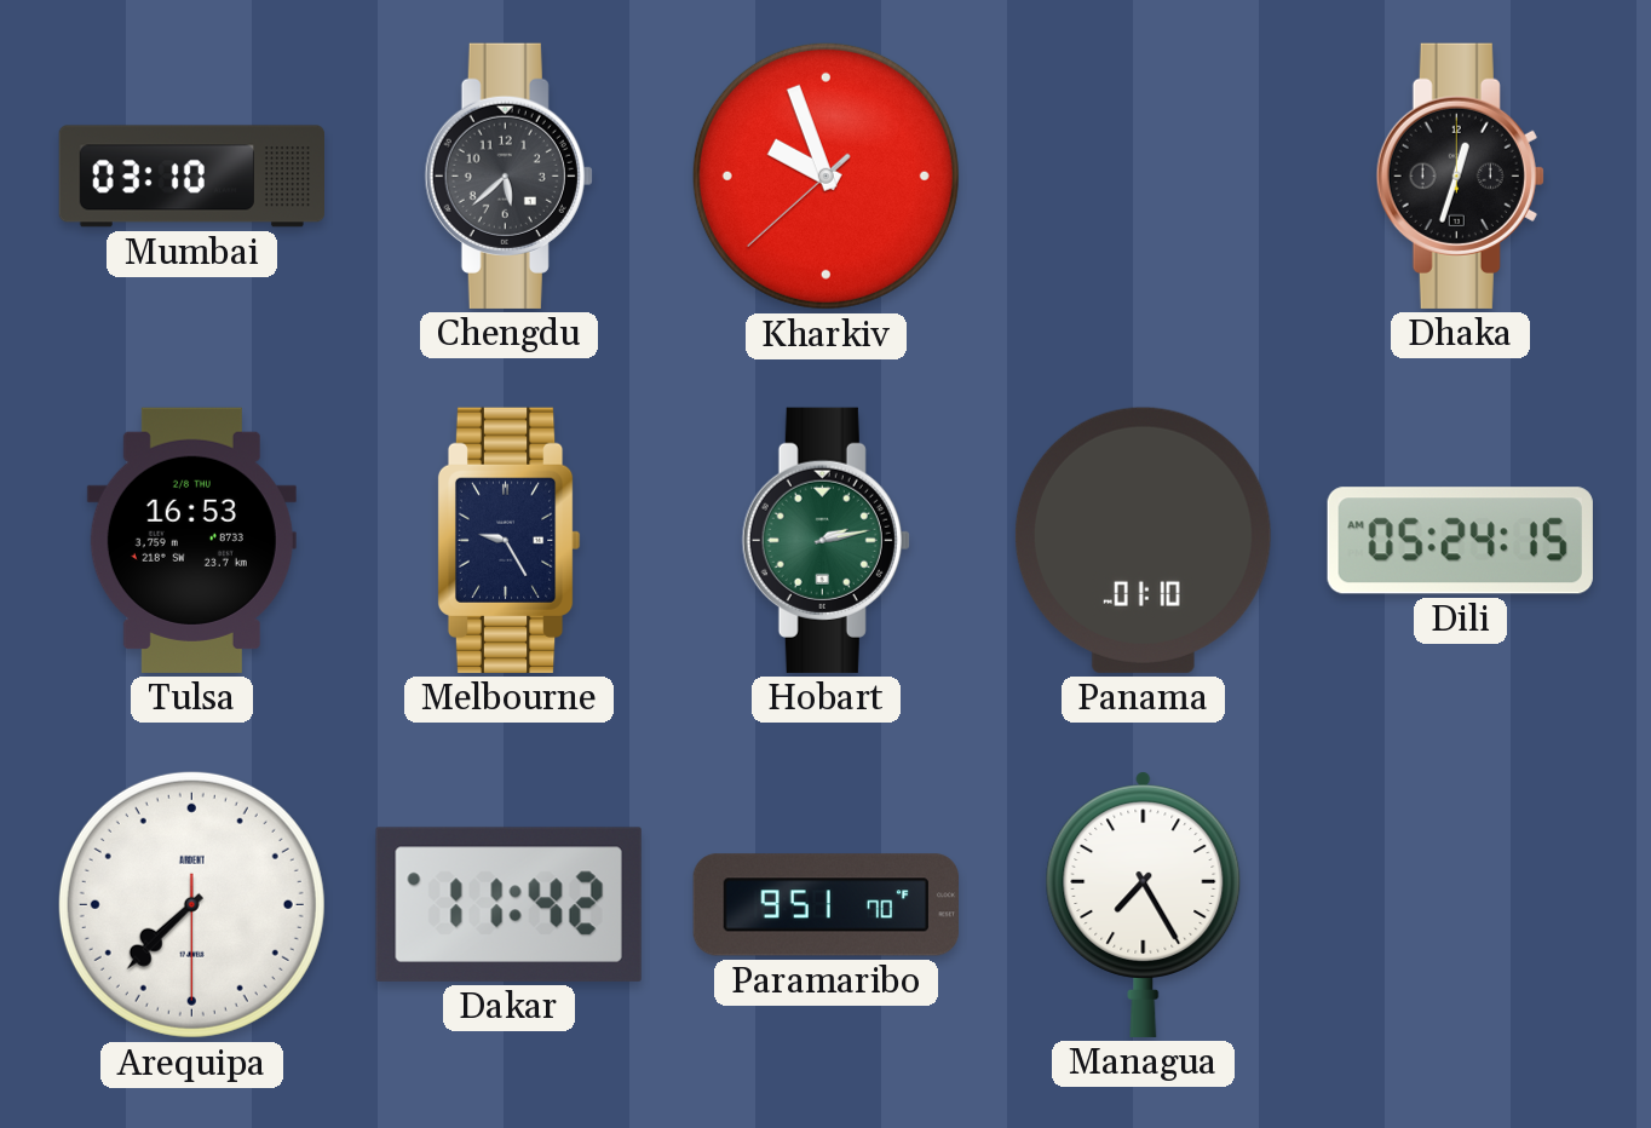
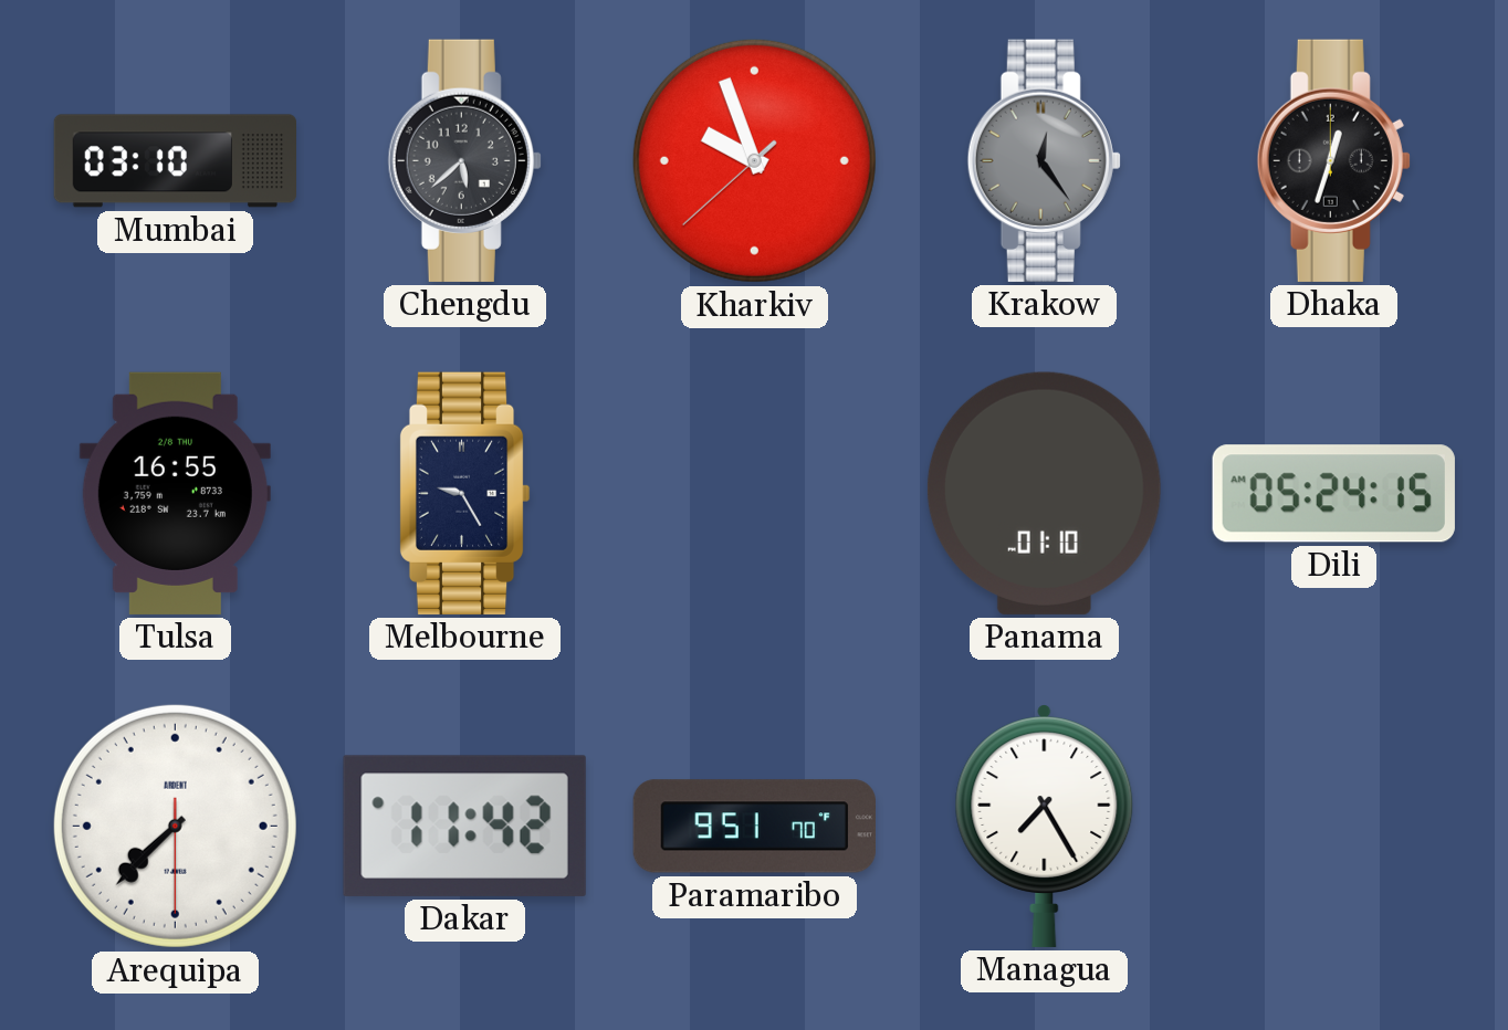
Krakow: none -> 12:24
Tulsa: 16:53 -> 16:55
Hobart: 2:13 -> none
